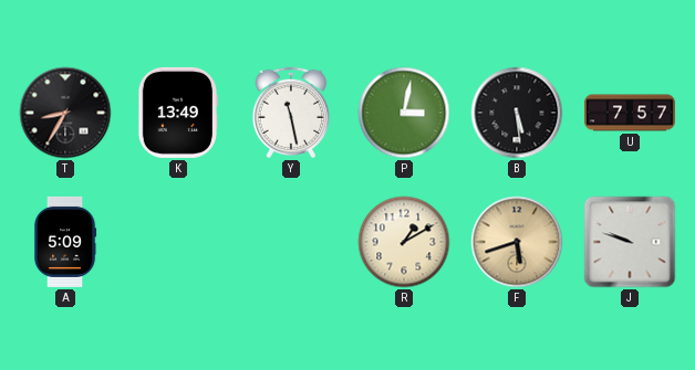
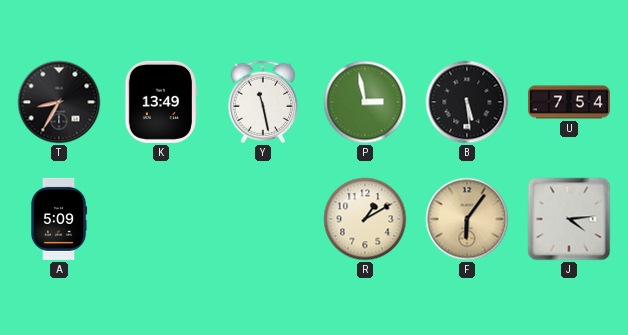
P: 3:02 -> 2:58
U: 7:57 -> 7:54
F: 5:42 -> 6:06
J: 9:48 -> 4:14
